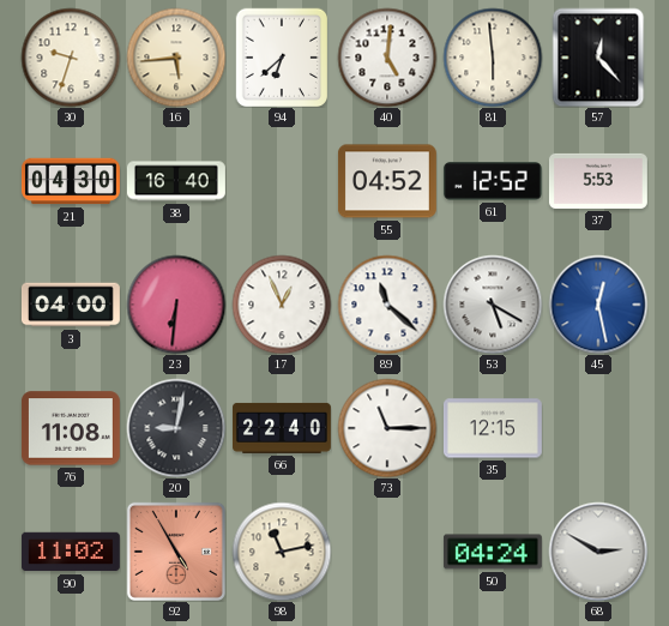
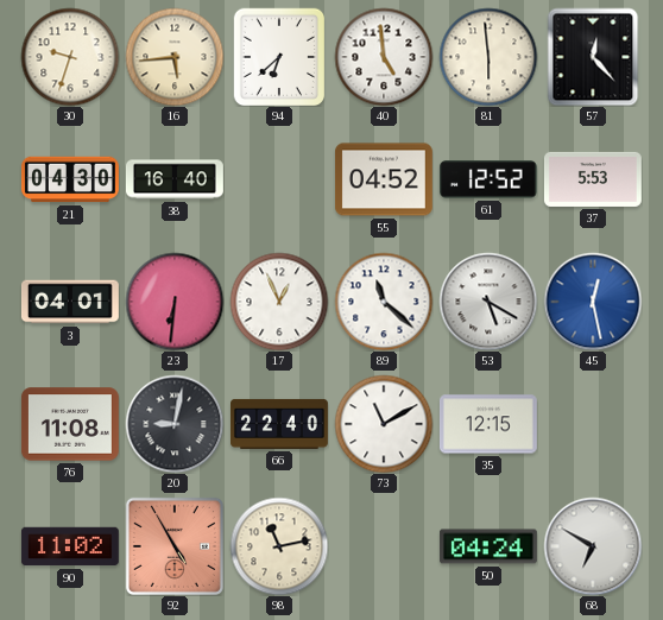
40: 5:01 -> 4:59
3: 04:00 -> 04:01
73: 11:15 -> 11:10
68: 2:50 -> 6:50
